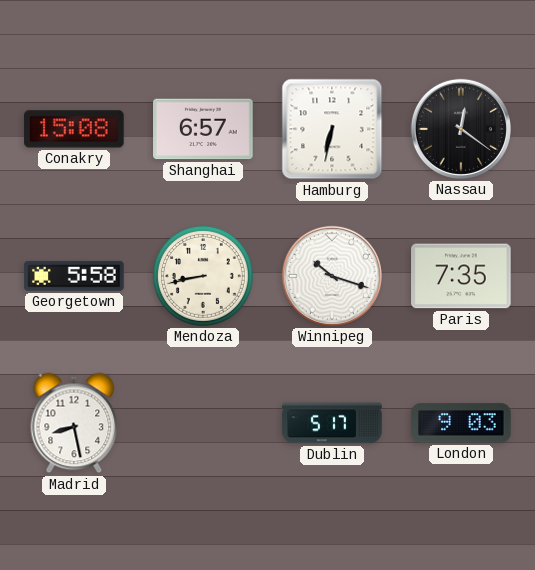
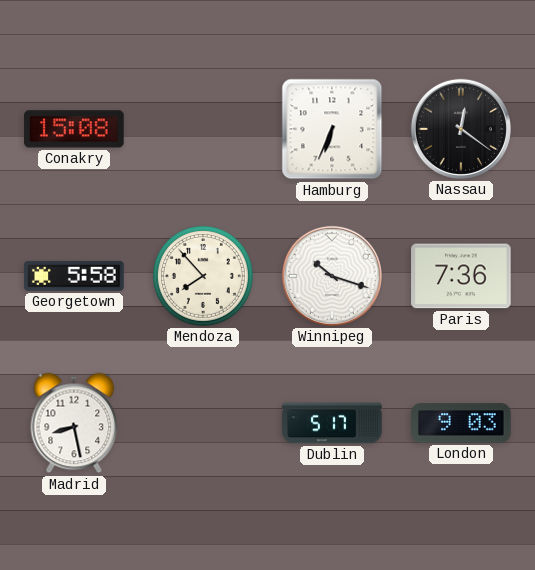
Shanghai: 6:57 -> none
Hamburg: 6:32 -> 6:34
Mendoza: 8:43 -> 7:53
Paris: 7:35 -> 7:36
